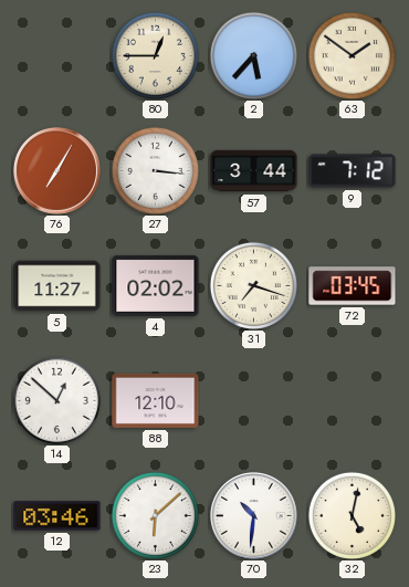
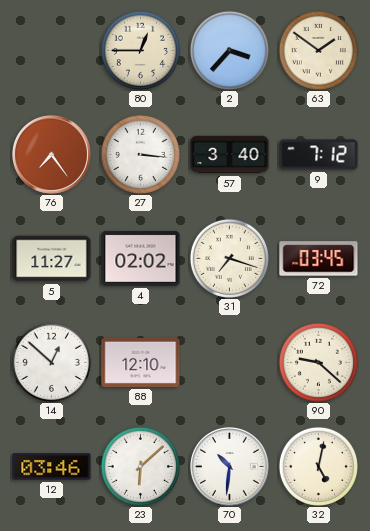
2: 5:37 -> 3:37
76: 7:05 -> 7:24
57: 3:44 -> 3:40
90: none -> 9:22
